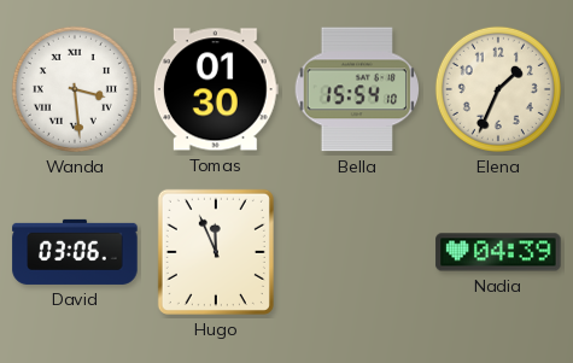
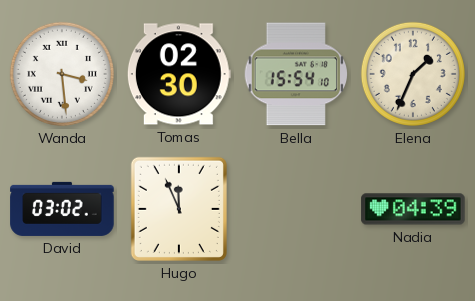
Tomas: 01:30 -> 02:30
David: 03:06 -> 03:02
